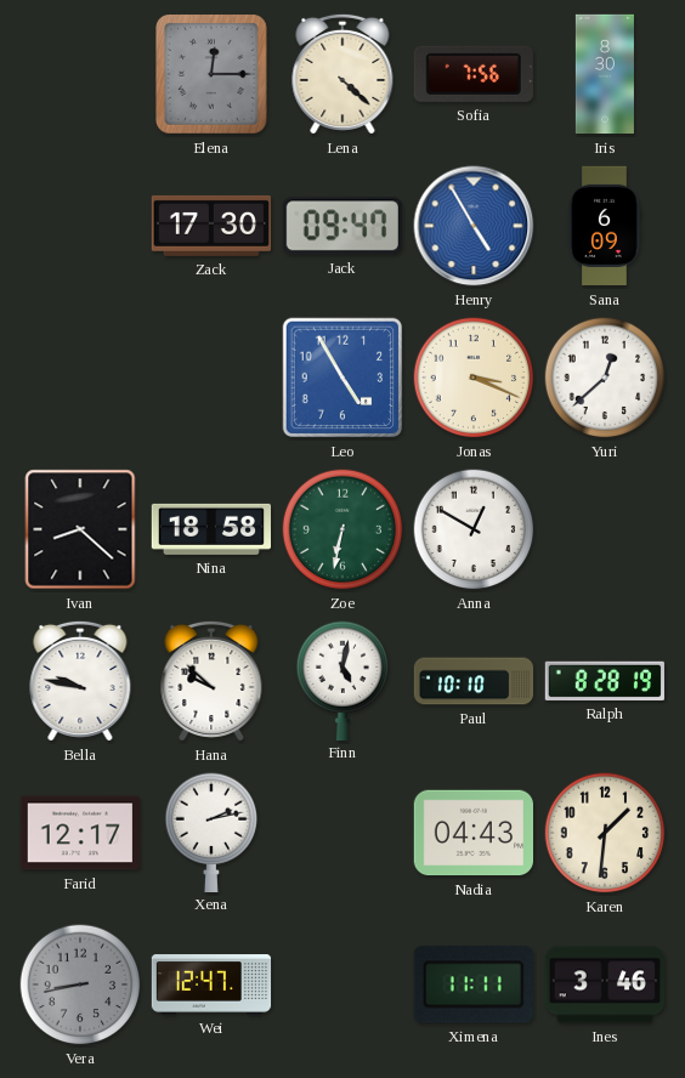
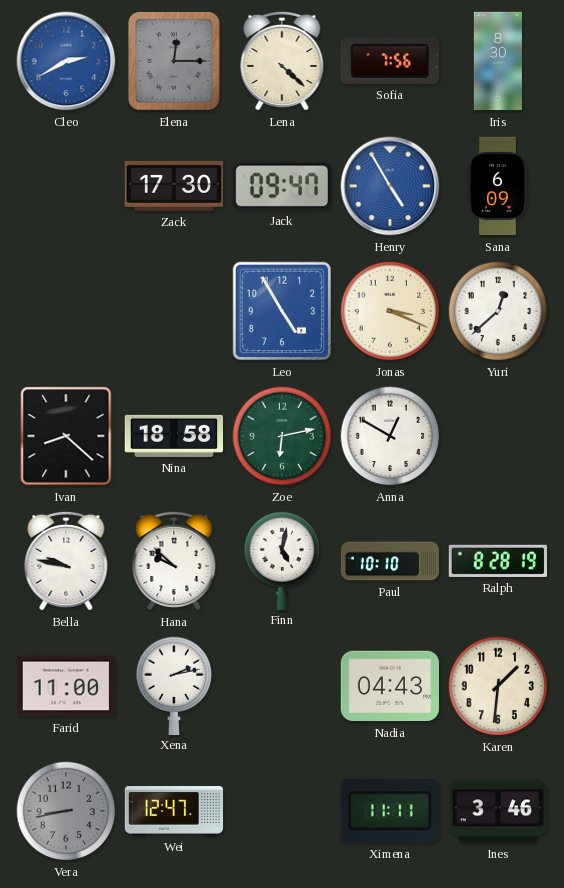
Cleo: none -> 2:40
Zoe: 6:32 -> 6:13
Farid: 12:17 -> 11:00
